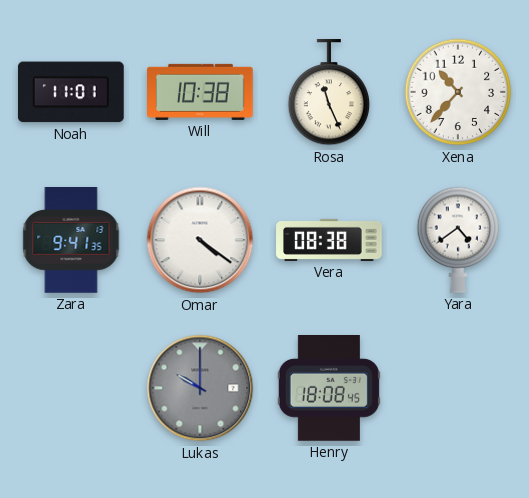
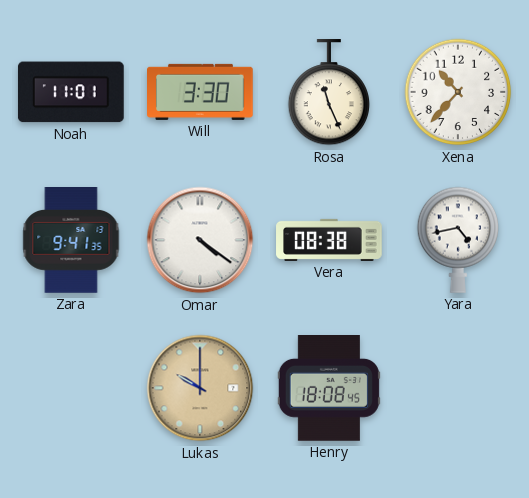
Will: 10:38 -> 3:30
Yara: 4:39 -> 4:43
Lukas dial: grey -> champagne
